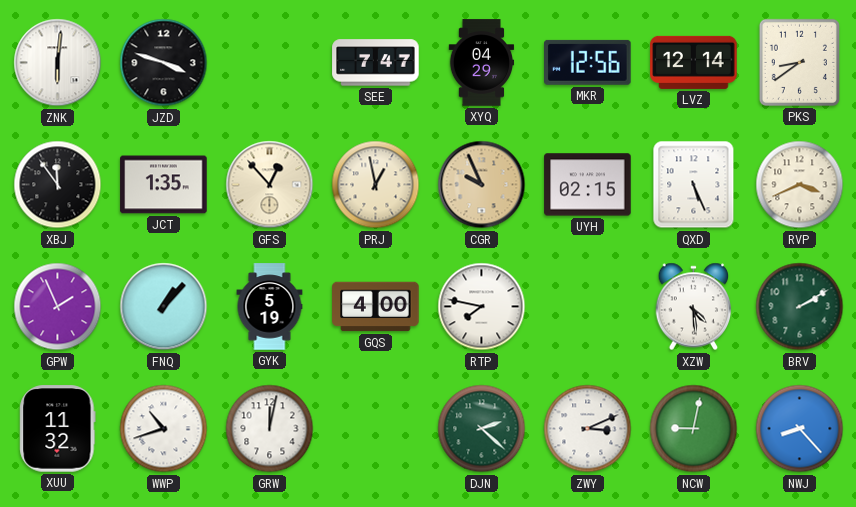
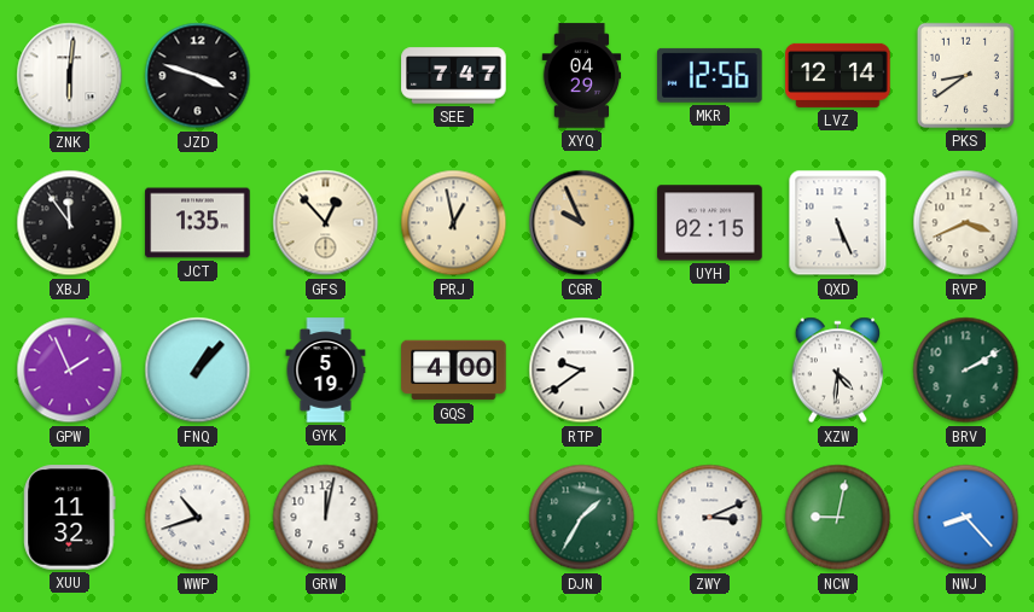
RTP: 7:47 -> 9:39
XZW: 4:29 -> 4:31
DJN: 2:22 -> 1:35
